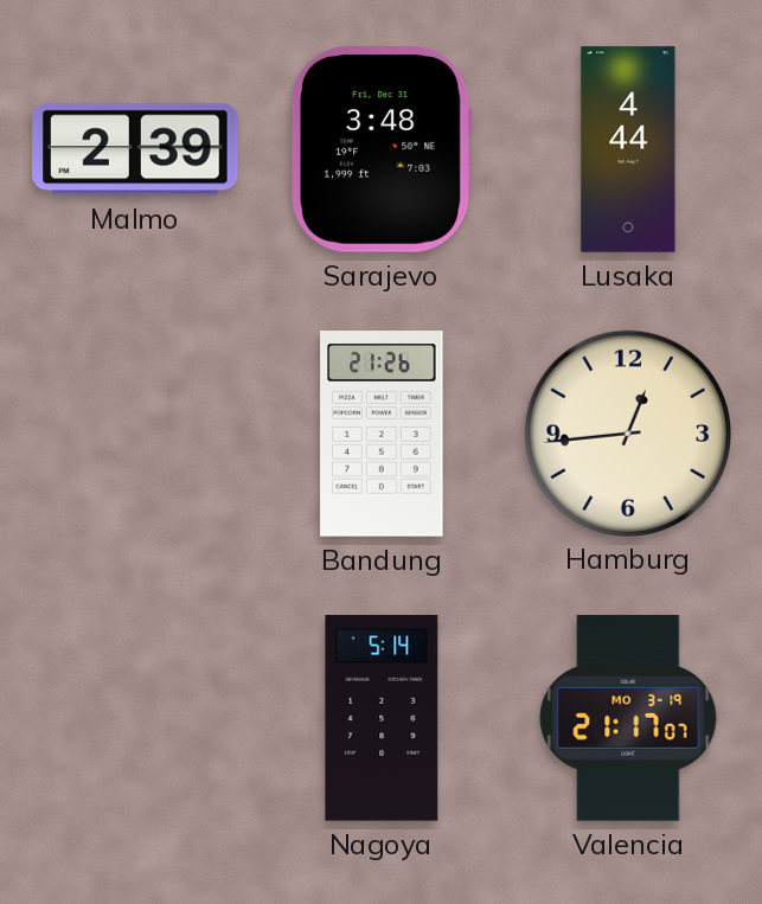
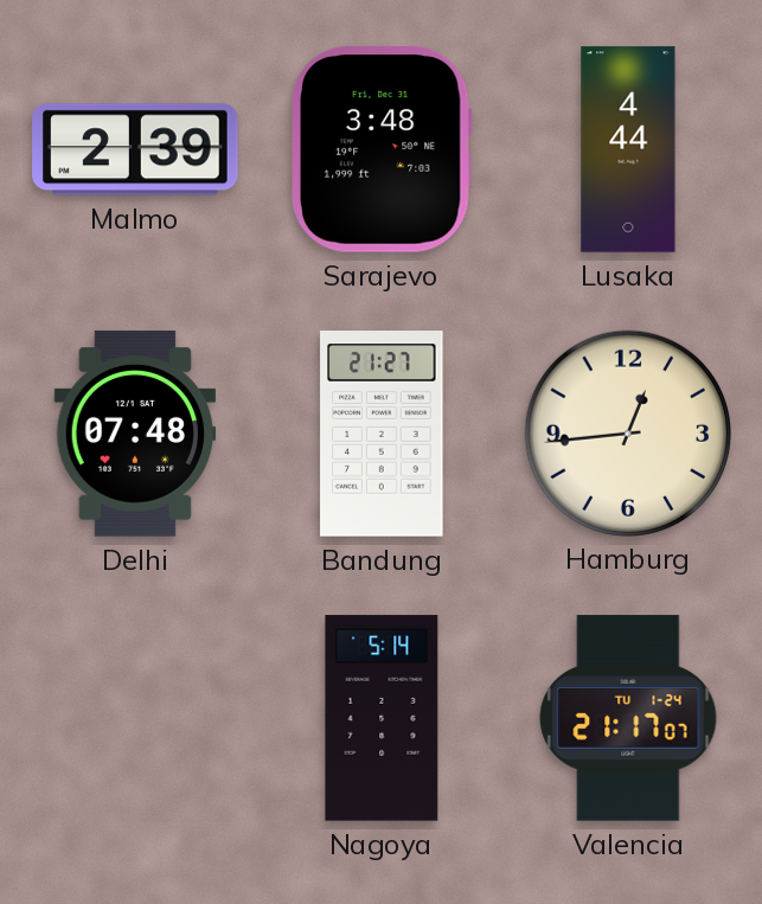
Delhi: none -> 07:48
Bandung: 21:26 -> 21:27
Valencia date: MO 3-19 -> TU 1-24
